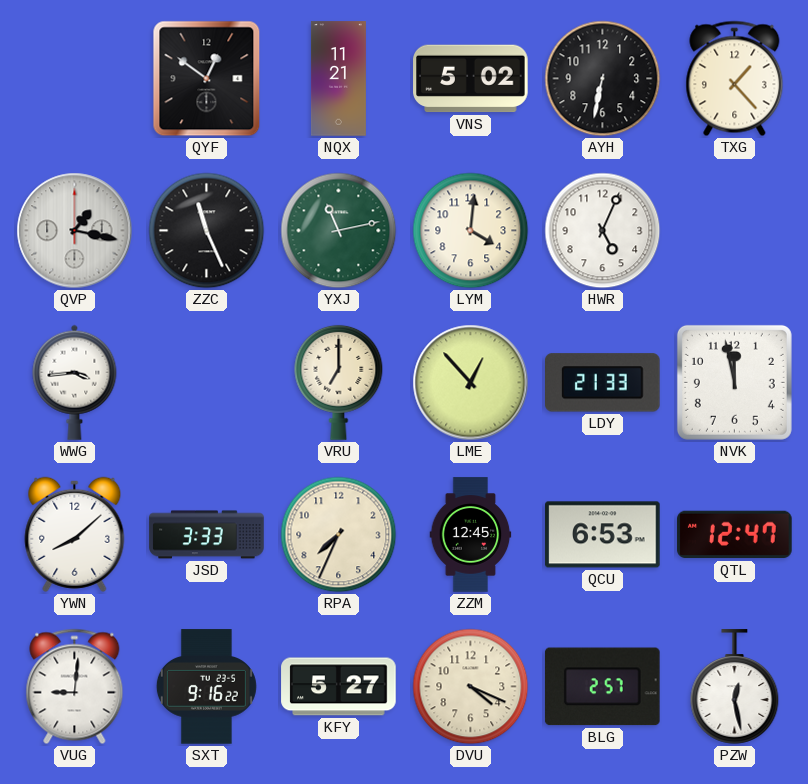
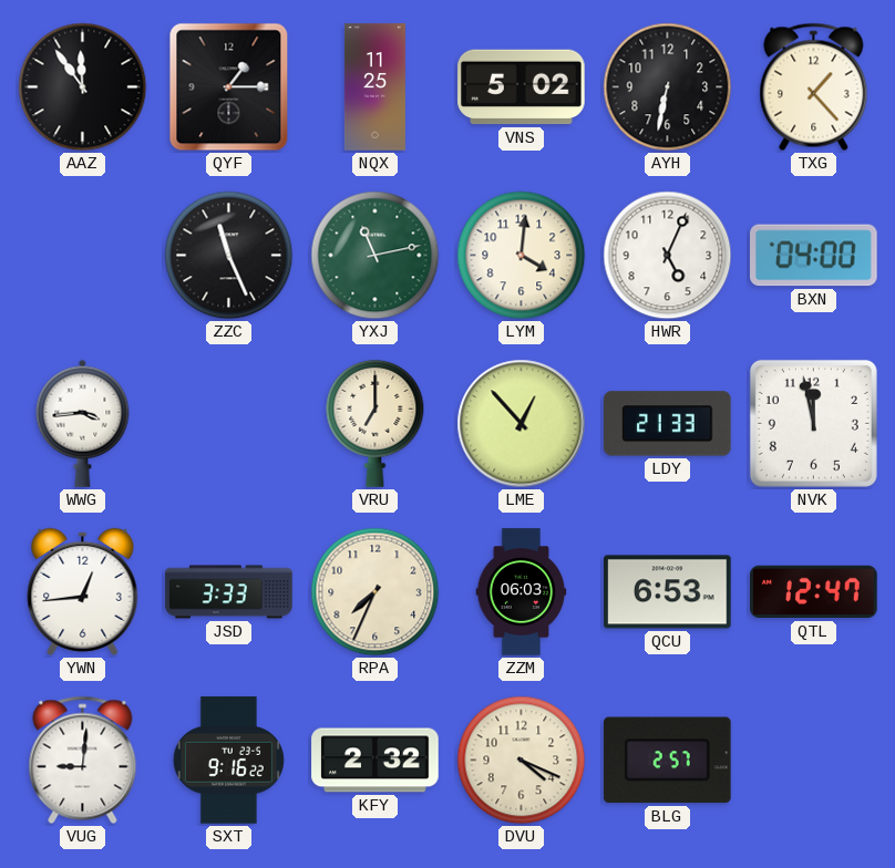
AAZ: none -> 11:54
QYF: 12:51 -> 1:15
NQX: 11:21 -> 11:25
QVP: 1:17 -> none
BXN: none -> 04:00
YWN: 8:08 -> 12:44
ZZM: 12:45 -> 06:03
KFY: 5:27 -> 2:32
PZW: 12:28 -> none
